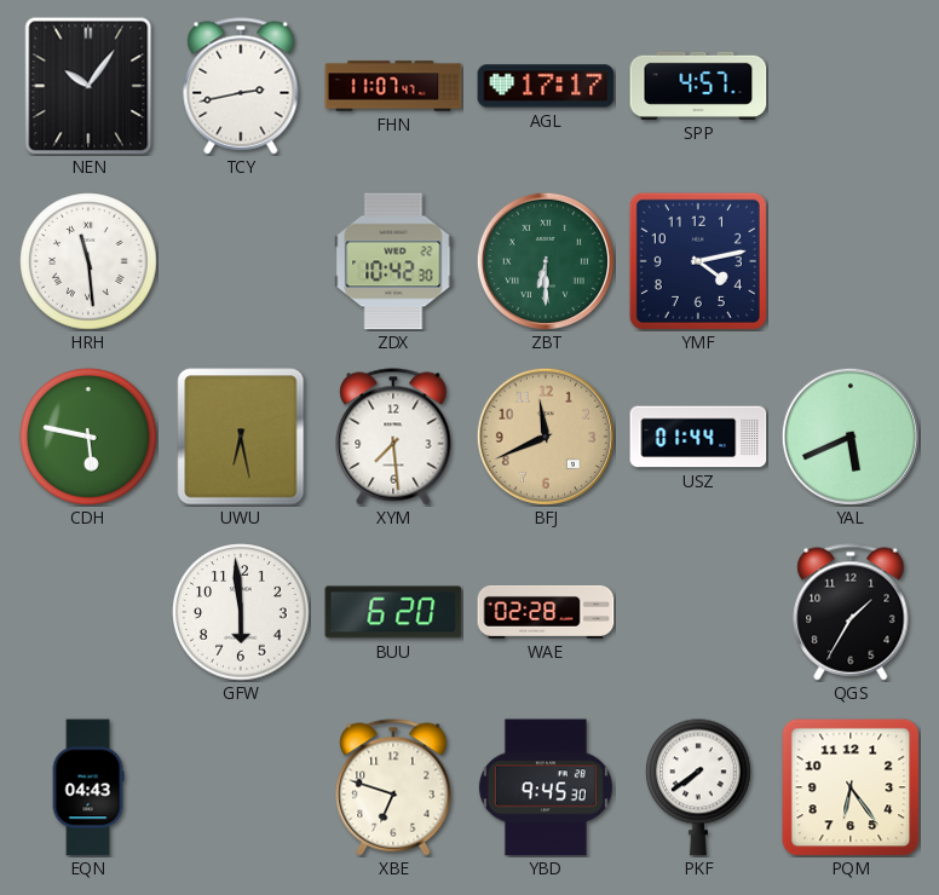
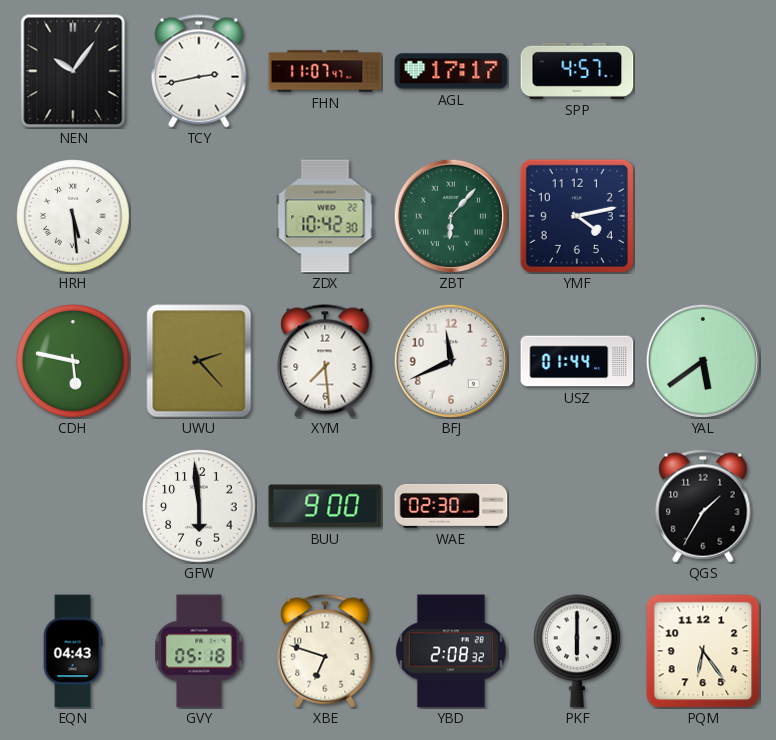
HRH: 11:29 -> 5:29
ZBT: 6:30 -> 6:07
UWU: 6:28 -> 2:23
BFJ dial: champagne -> white
YAL: 5:41 -> 5:39
BUU: 6:20 -> 9:00
WAE: 02:28 -> 02:30
GVY: none -> 05:18
YBD: 9:45 -> 2:08
PKF: 7:39 -> 6:00
